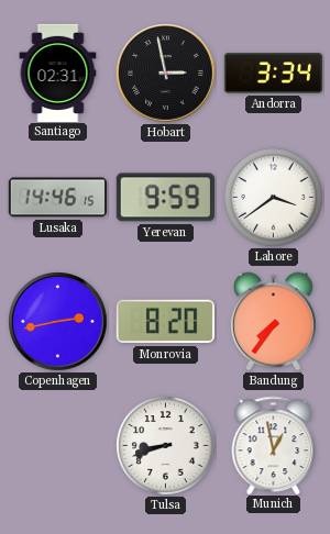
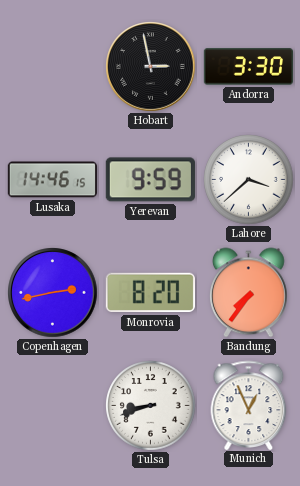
Santiago: 02:31 -> none
Andorra: 3:34 -> 3:30
Lahore: 3:39 -> 3:38
Munich: 12:58 -> 12:56
